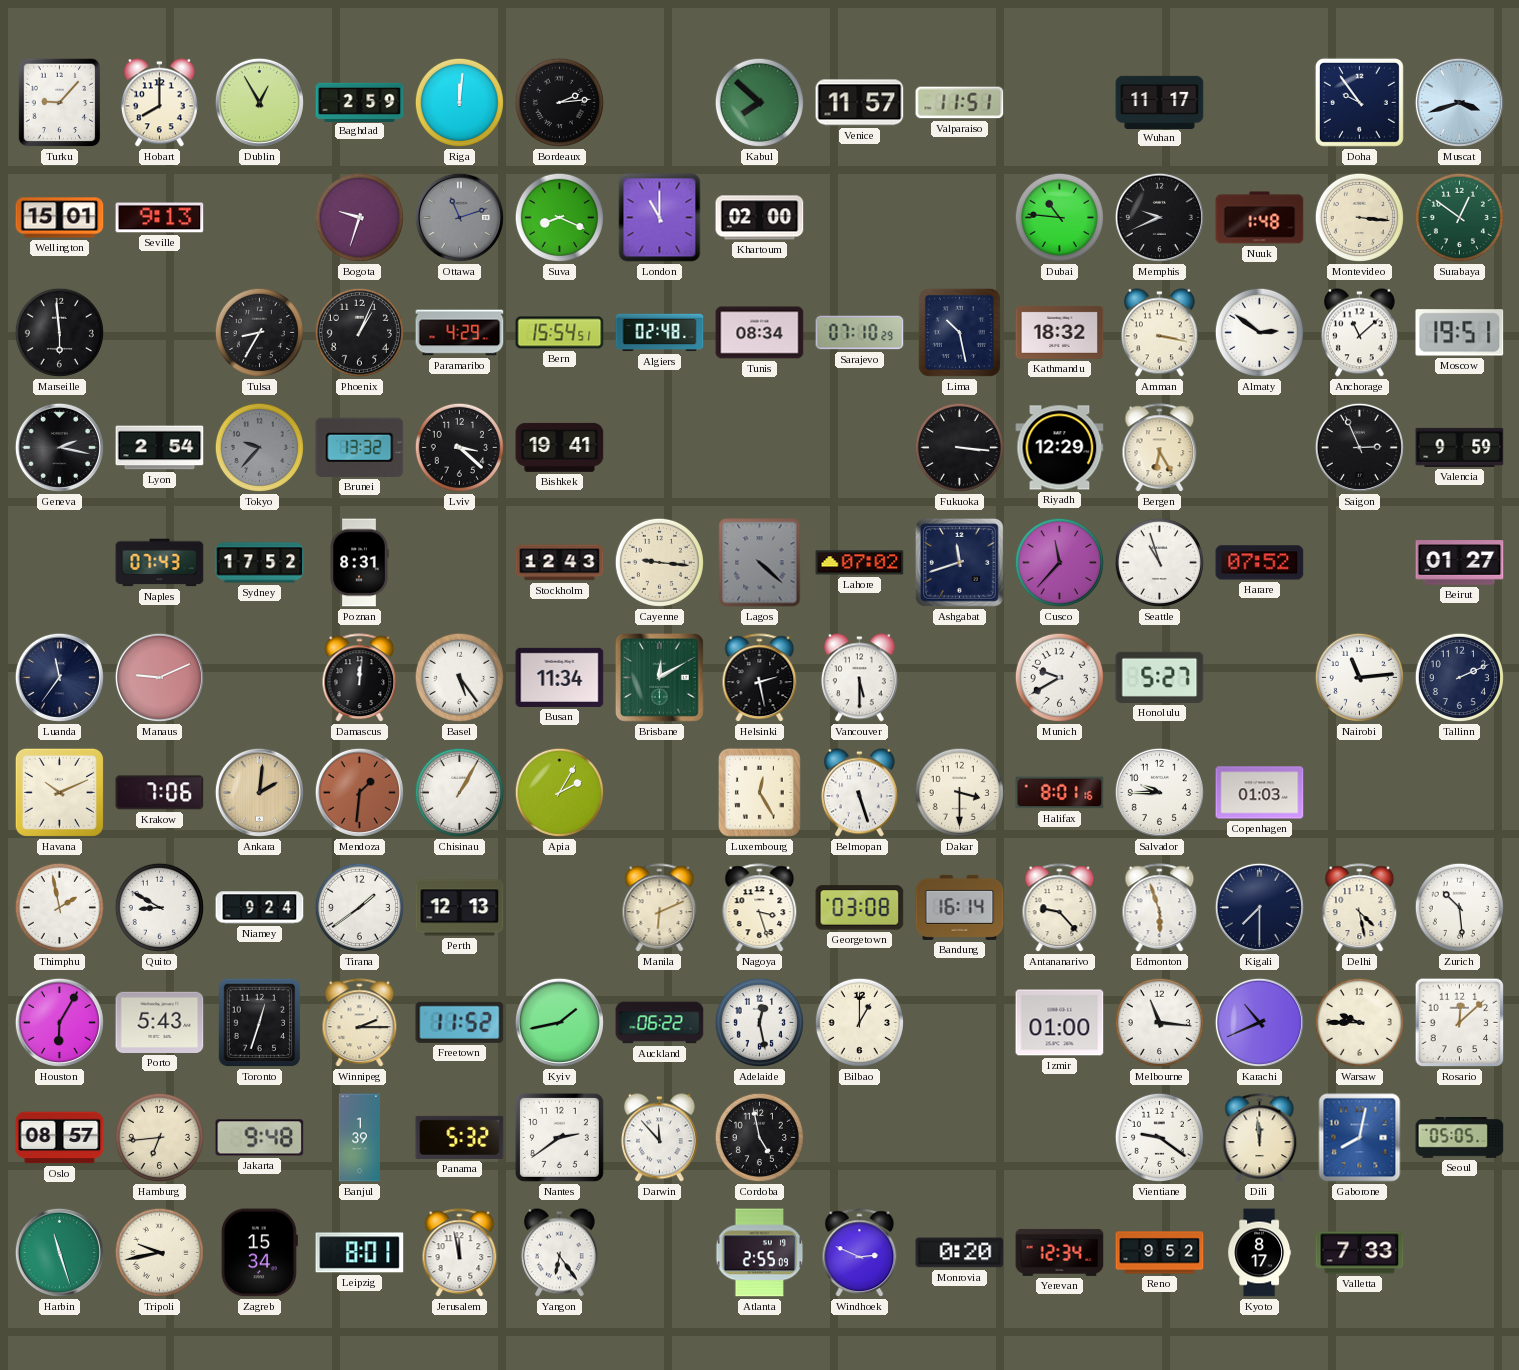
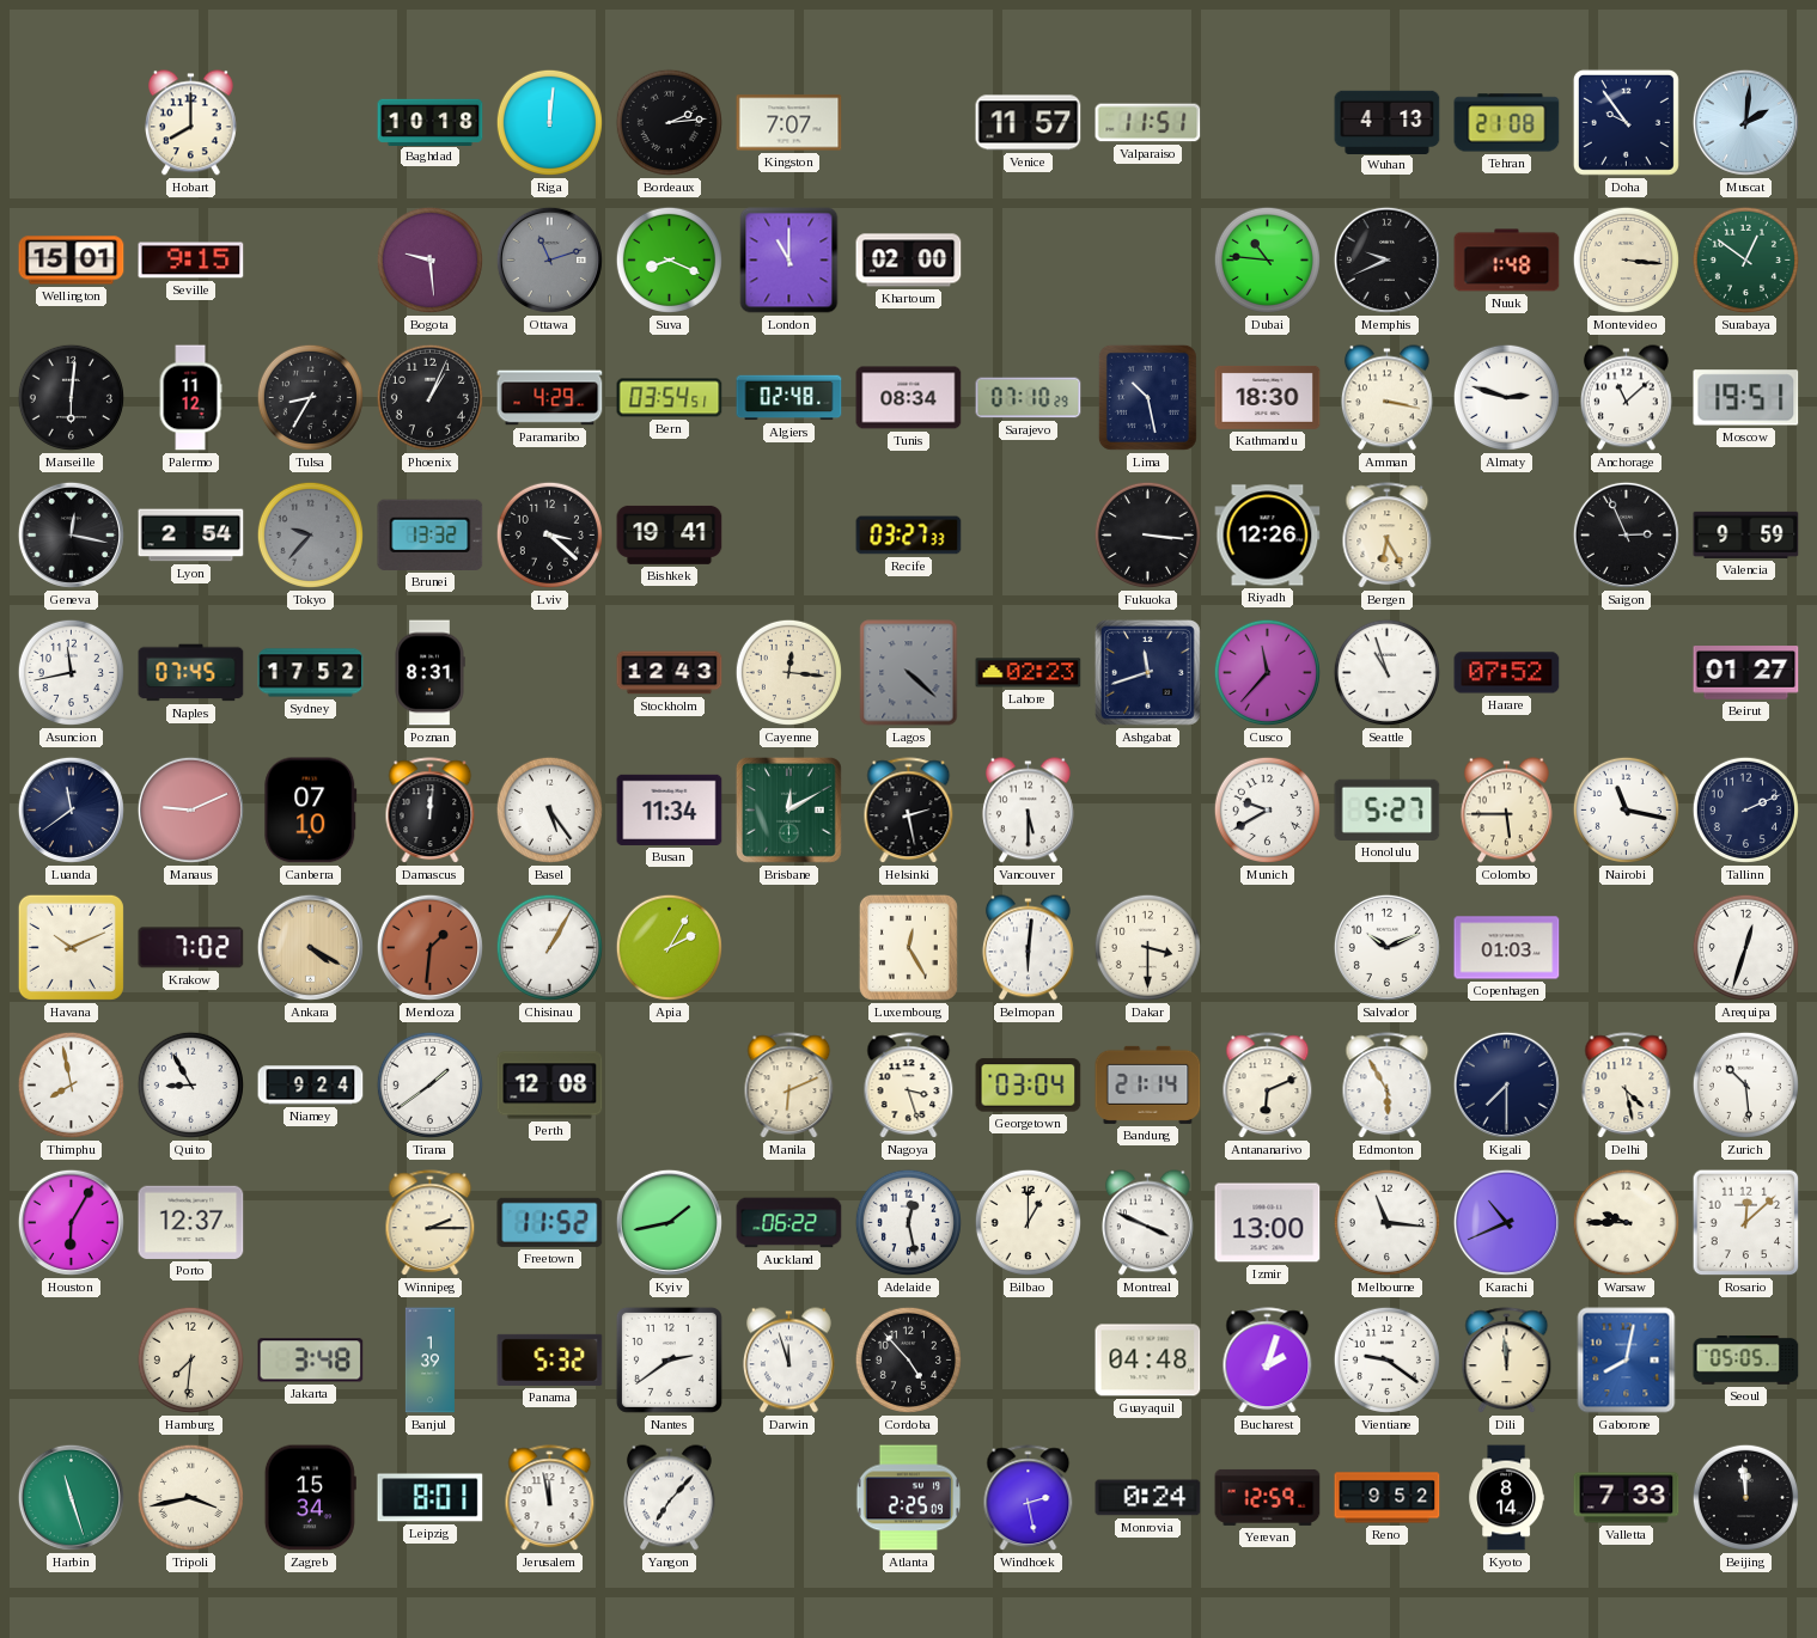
Turku: 9:07 -> none
Dublin: 12:55 -> none
Baghdad: 2:59 -> 10:18
Kingston: none -> 7:07
Kabul: 7:52 -> none
Wuhan: 11:17 -> 4:13
Tehran: none -> 21:08
Muscat: 3:42 -> 2:01
Seville: 9:13 -> 9:15
Bogota: 9:33 -> 9:29
Marseille: 5:59 -> 6:01
Palermo: none -> 11:12
Bern: 15:54 -> 03:54
Kathmandu: 18:32 -> 18:30
Almaty: 2:51 -> 2:48
Geneva: 2:17 -> 12:17
Recife: none -> 03:27
Riyadh: 12:29 -> 12:26
Asuncion: none -> 11:43
Naples: 07:43 -> 07:45
Cayenne: 9:16 -> 12:16
Lahore: 07:02 -> 02:23
Luanda: 11:36 -> 11:39
Canberra: none -> 07:10
Colombo: none -> 5:45
Nairobi: 11:14 -> 11:17
Krakow: 7:06 -> 7:02
Ankara: 2:01 -> 4:20
Belmopan: 5:27 -> 6:01
Halifax: 8:01 -> none
Salvador: 9:45 -> 10:11
Arequipa: none -> 12:33
Thimphu: 1:58 -> 7:58
Quito: 8:50 -> 8:55
Perth: 12:13 -> 12:08
Georgetown: 03:08 -> 03:04
Bandung: 16:14 -> 21:14
Antananarivo: 9:23 -> 6:11
Edmonton: 5:57 -> 5:55
Porto: 5:43 -> 12:37
Toronto: 12:33 -> none
Montreal: none -> 3:49
Izmir: 01:00 -> 13:00
Oslo: 08:57 -> none
Hamburg: 6:44 -> 7:31
Jakarta: 9:48 -> 3:48
Darwin: 11:53 -> 11:57
Cordoba: 4:58 -> 4:53
Guayaquil: none -> 04:48
Bucharest: none -> 2:03
Tripoli: 9:43 -> 3:43
Yangon: 6:24 -> 7:07
Atlanta: 2:55 -> 2:25
Windhoek: 2:49 -> 2:28
Monrovia: 0:20 -> 0:24
Yerevan: 12:34 -> 12:59
Kyoto: 8:17 -> 8:14
Beijing: none -> 11:59
